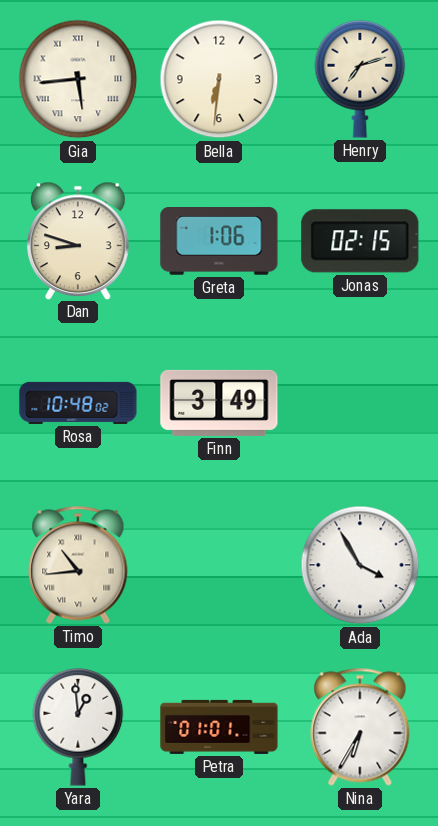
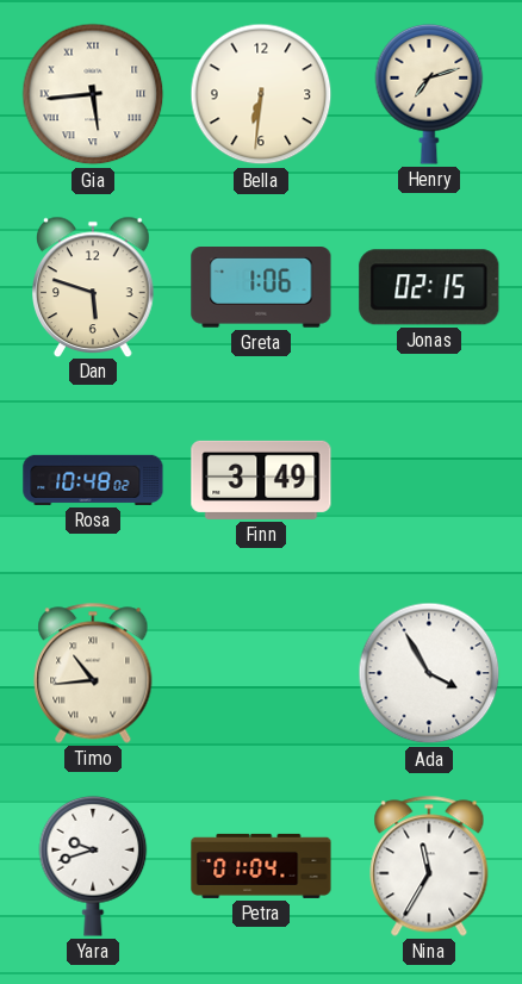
Dan: 8:48 -> 5:48
Yara: 12:59 -> 9:42
Petra: 01:01 -> 01:04
Nina: 6:35 -> 11:35
